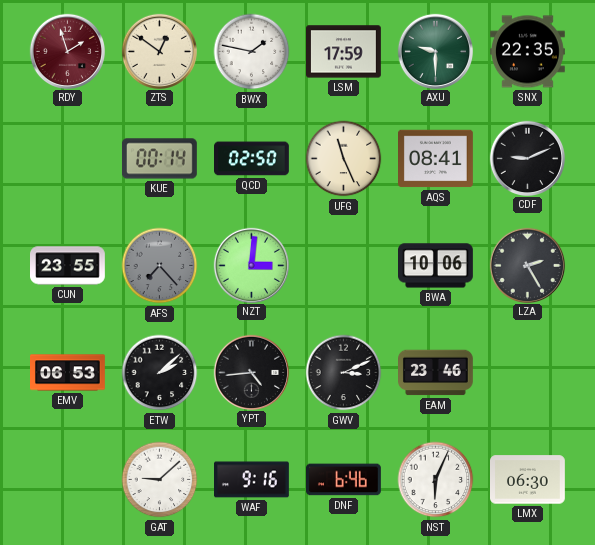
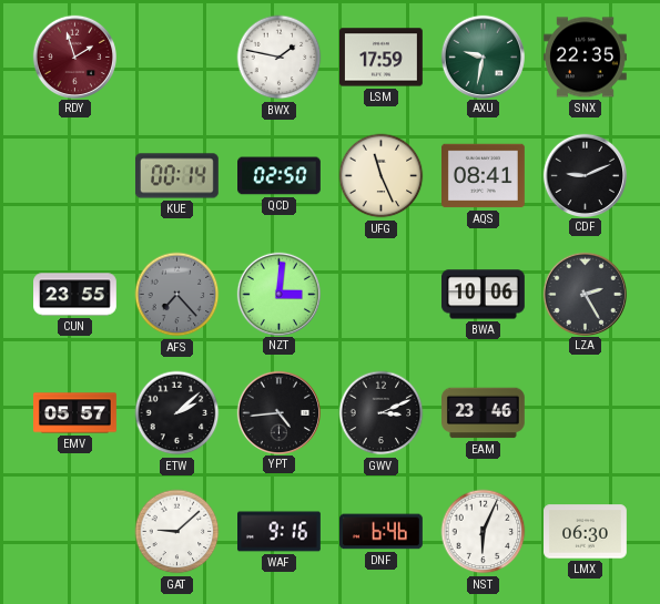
ZTS: 12:51 -> none
AXU: 9:30 -> 9:32
EMV: 06:53 -> 05:57
